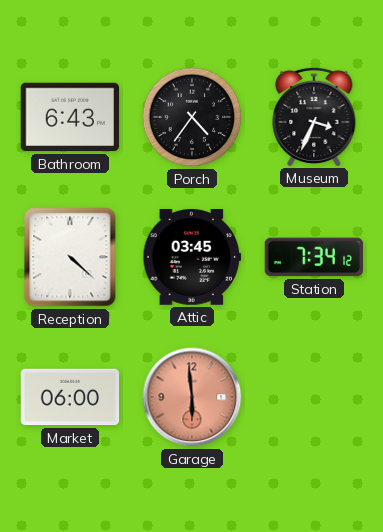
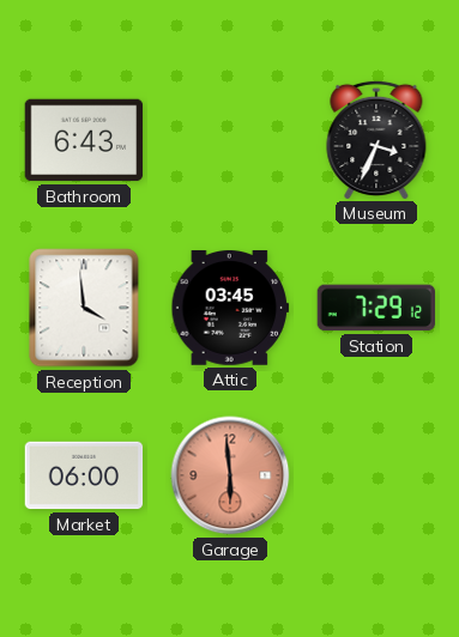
Porch: 4:36 -> none
Reception: 4:22 -> 3:59
Station: 7:34 -> 7:29
